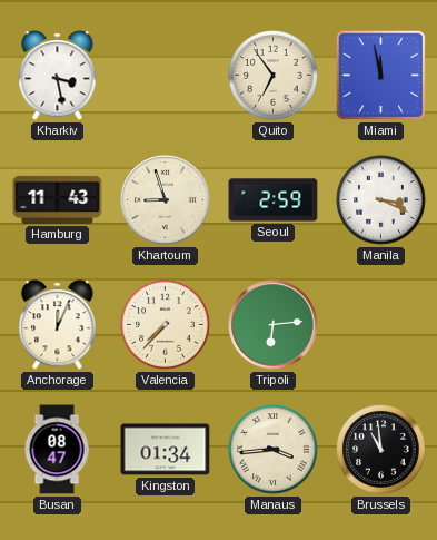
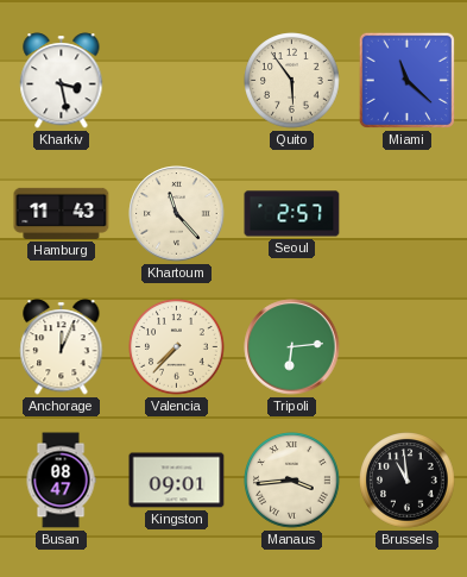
Quito: 6:54 -> 5:54
Miami: 11:58 -> 11:22
Khartoum: 8:57 -> 11:23
Seoul: 2:59 -> 2:57
Manila: 3:19 -> none
Kingston: 01:34 -> 09:01
